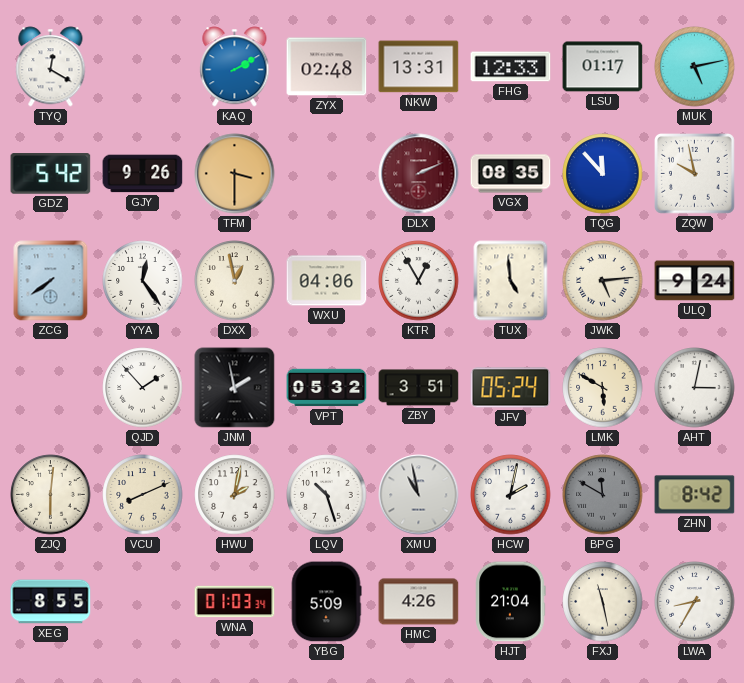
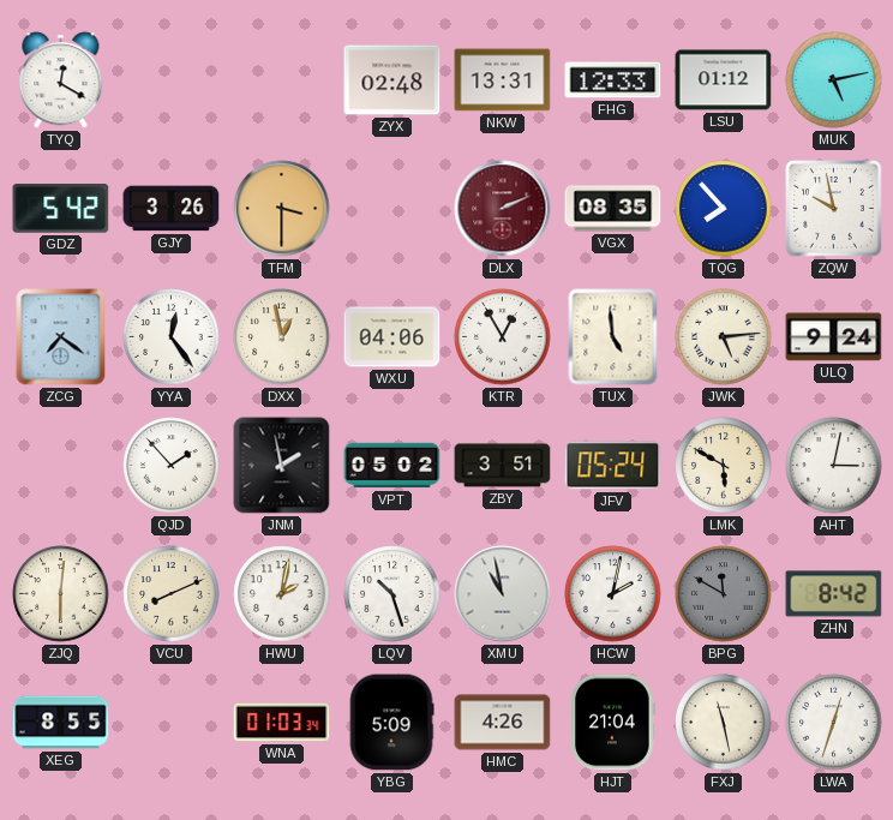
KAQ: 2:10 -> none
LSU: 01:17 -> 01:12
GJY: 9:26 -> 3:26
TQG: 11:53 -> 7:53
ZCG: 7:39 -> 7:21
VPT: 05:32 -> 05:02
LWA: 8:35 -> 12:33
